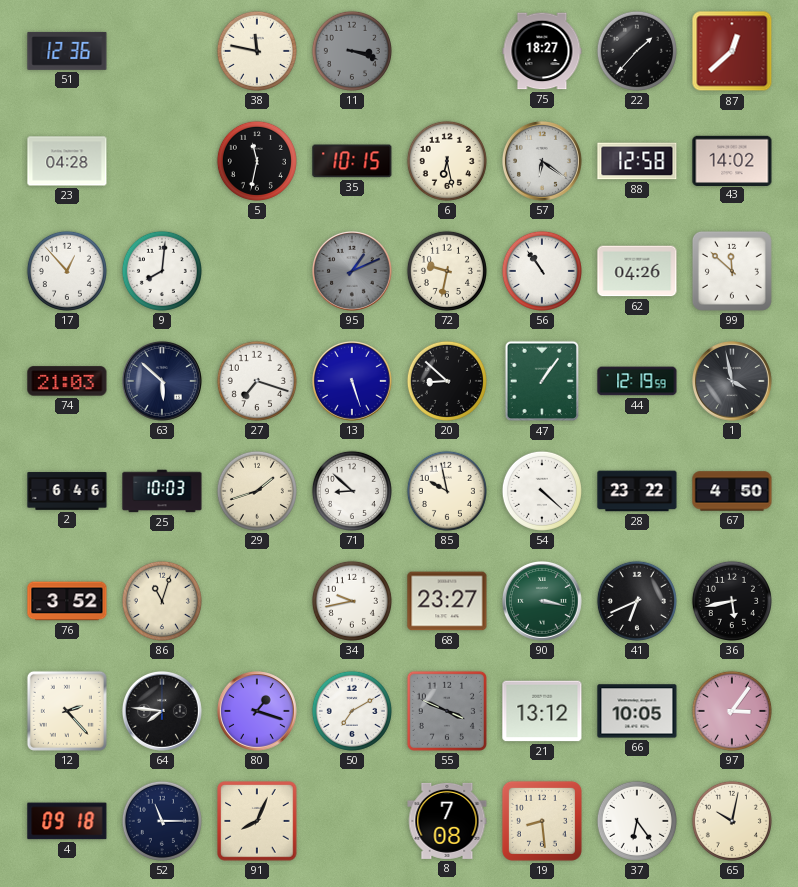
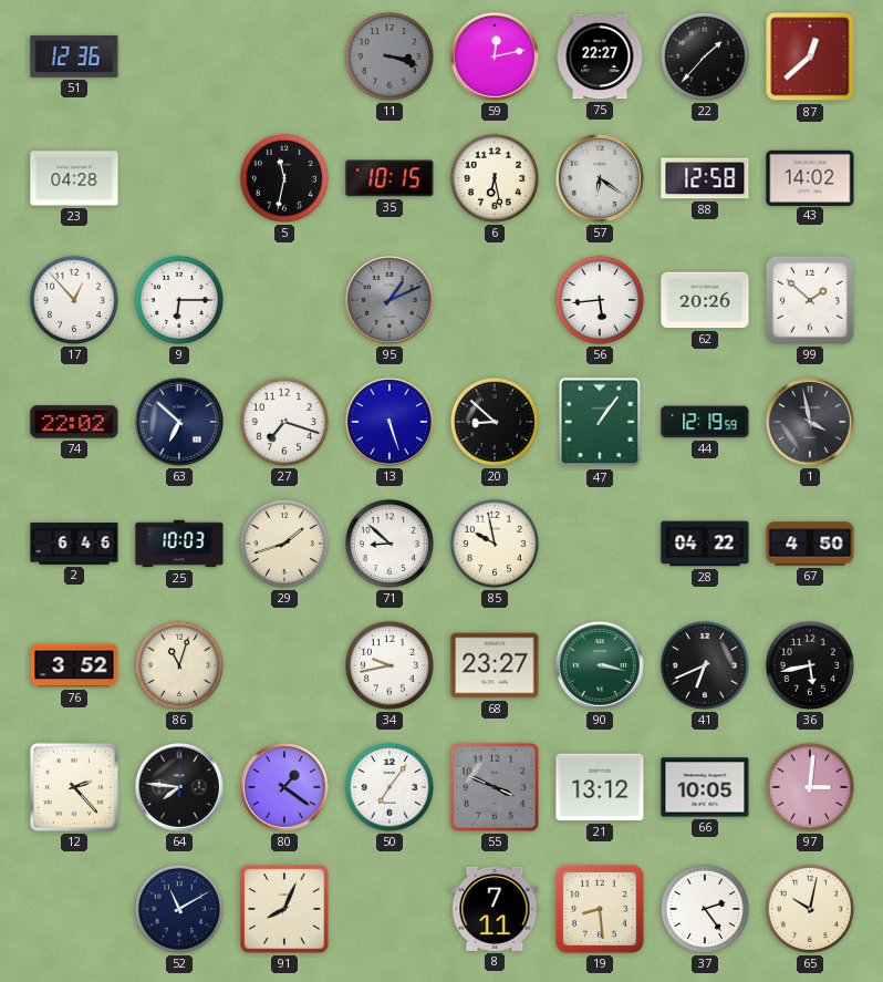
38: 11:47 -> none
59: none -> 12:13
75: 18:27 -> 22:27
9: 8:01 -> 6:15
72: 9:32 -> none
56: 10:54 -> 5:44
62: 04:26 -> 20:26
99: 11:52 -> 1:52
74: 21:03 -> 22:02
63: 5:52 -> 6:52
54: 4:22 -> none
28: 23:22 -> 04:22
80: 1:18 -> 1:21
50: 7:10 -> 7:06
97: 3:06 -> 3:01
4: 09:18 -> none
52: 11:15 -> 11:10
8: 7:08 -> 7:11
37: 6:24 -> 2:24
